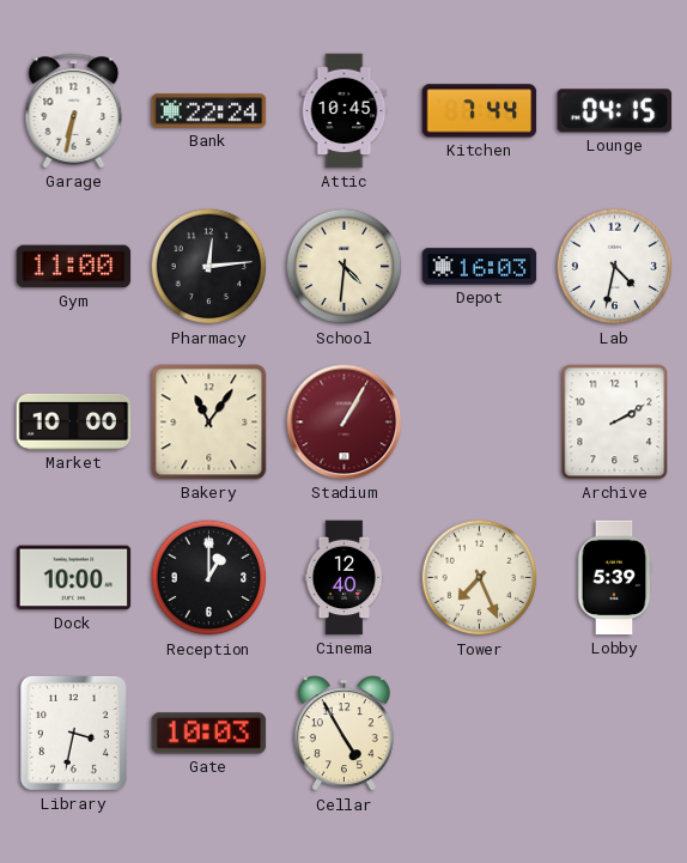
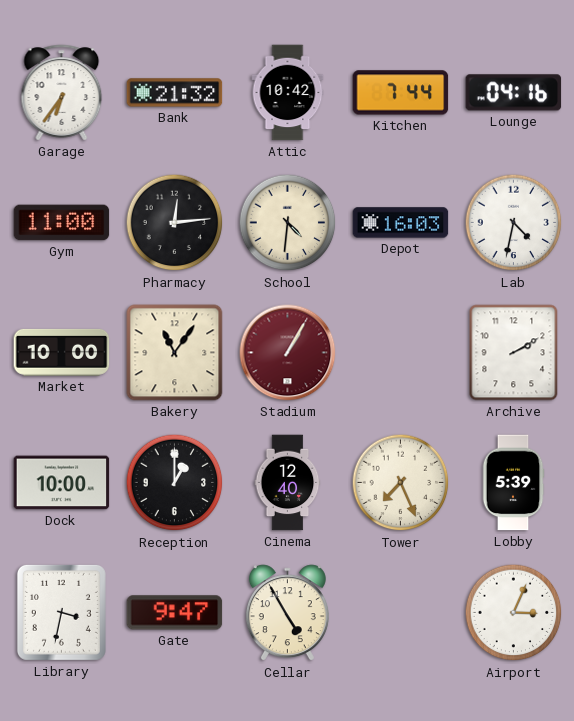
Garage: 6:32 -> 6:36
Bank: 22:24 -> 21:32
Attic: 10:45 -> 10:42
Lounge: 04:15 -> 04:16
Gate: 10:03 -> 9:47
Airport: none -> 3:04
